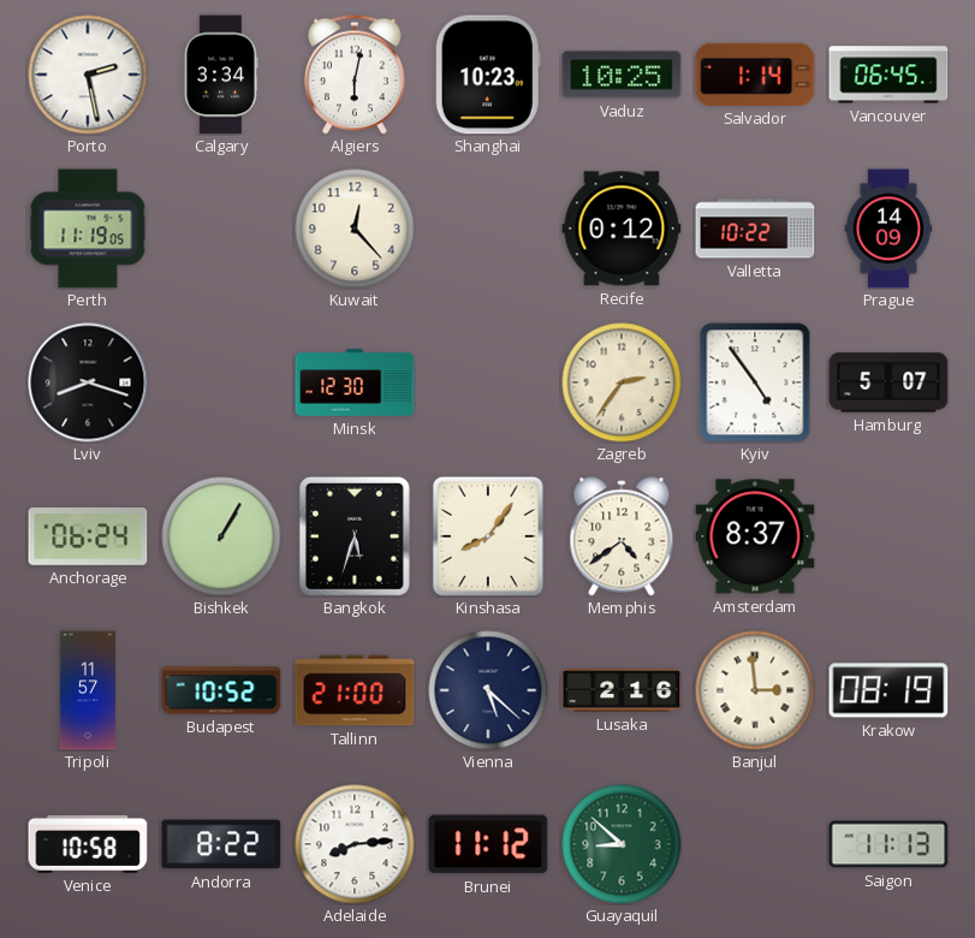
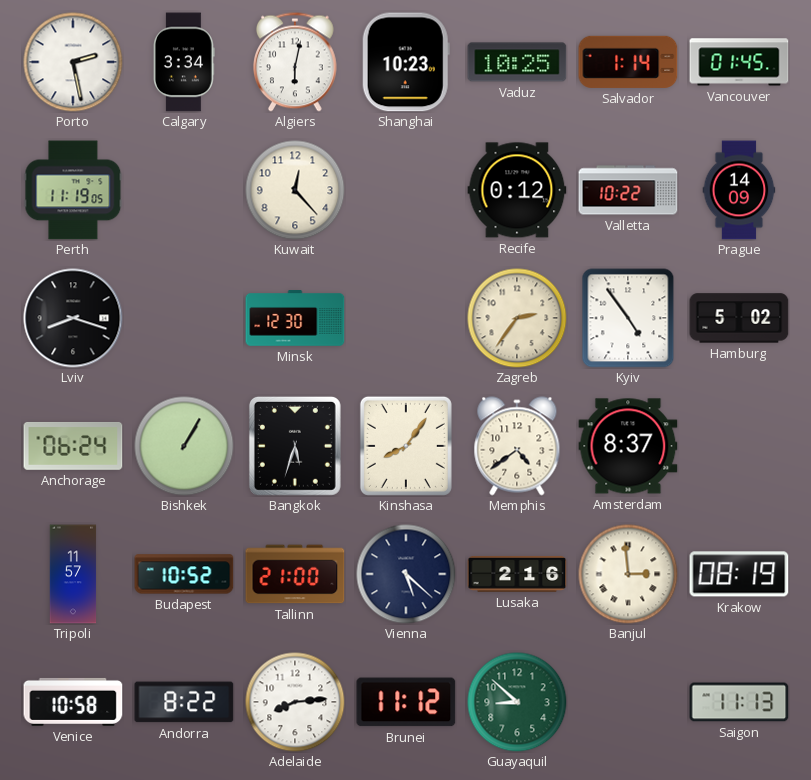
Vancouver: 06:45 -> 01:45
Hamburg: 5:07 -> 5:02
